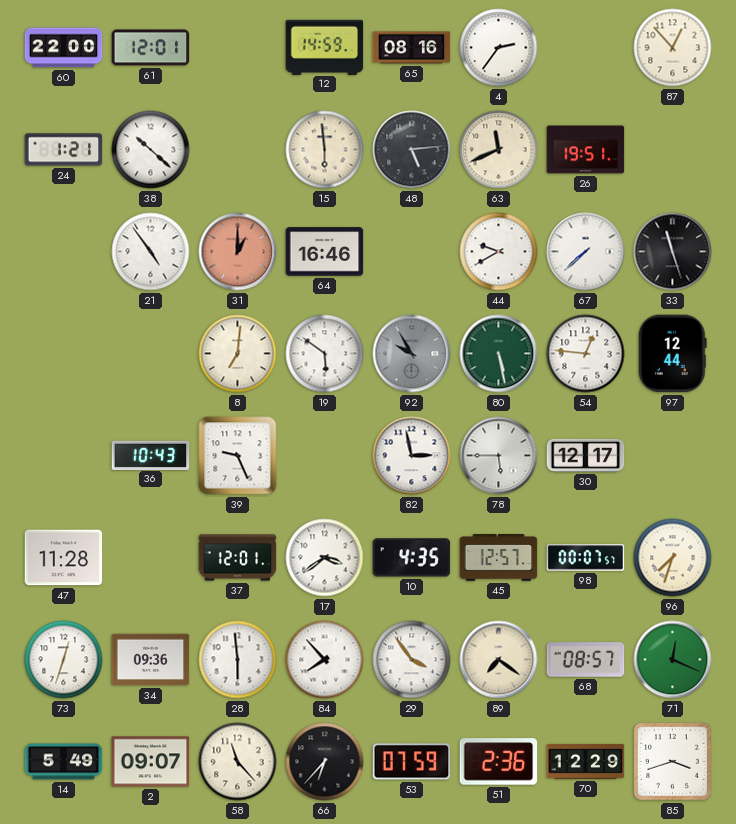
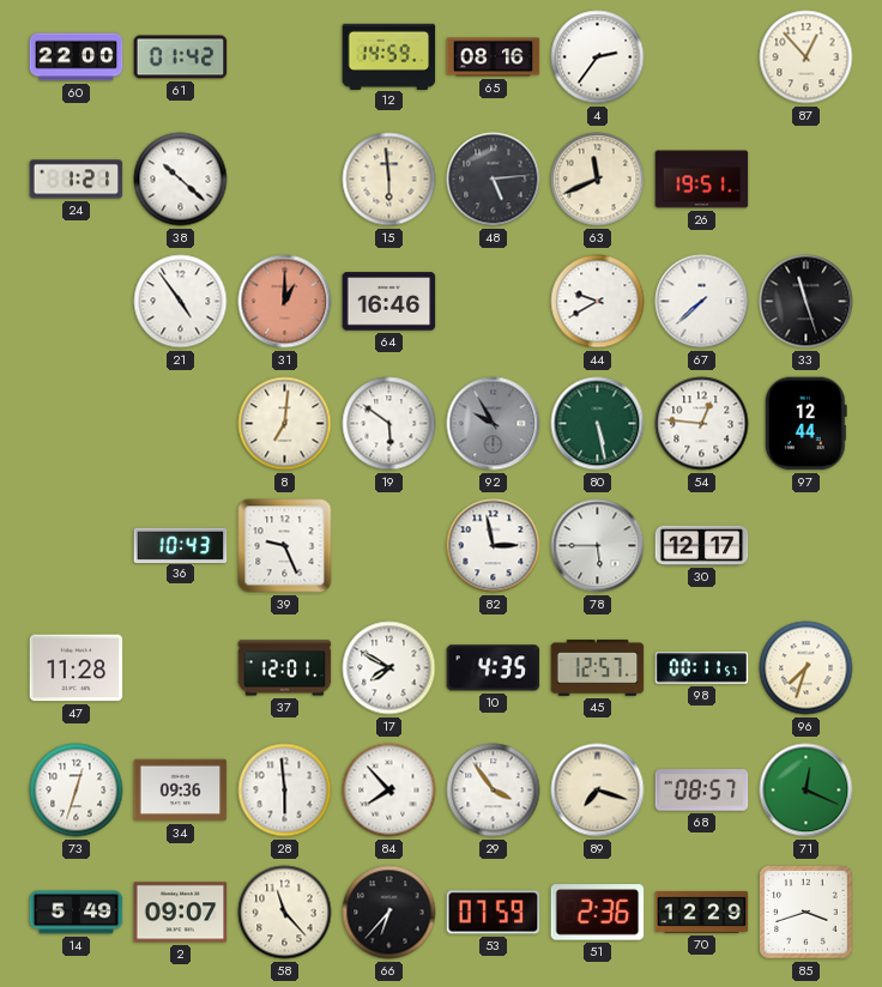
61: 12:01 -> 01:42
17: 3:39 -> 7:50
98: 00:07 -> 00:11
89: 7:21 -> 7:18
